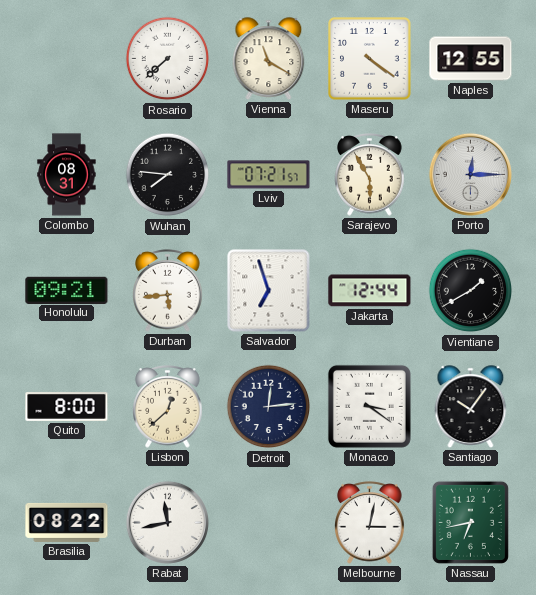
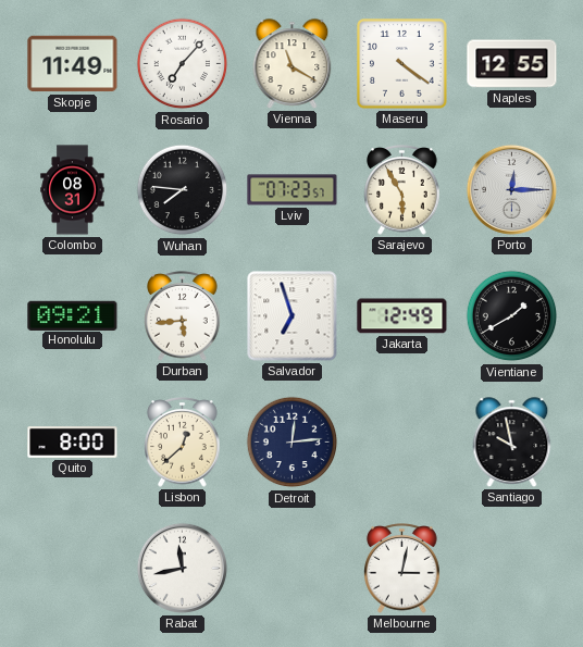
Skopje: none -> 11:49
Rosario: 7:38 -> 7:07
Lviv: 07:21 -> 07:23
Jakarta: 12:44 -> 12:49
Monaco: 3:21 -> none
Santiago: 10:06 -> 9:58
Brasilia: 08:22 -> none
Nassau: 6:43 -> none
